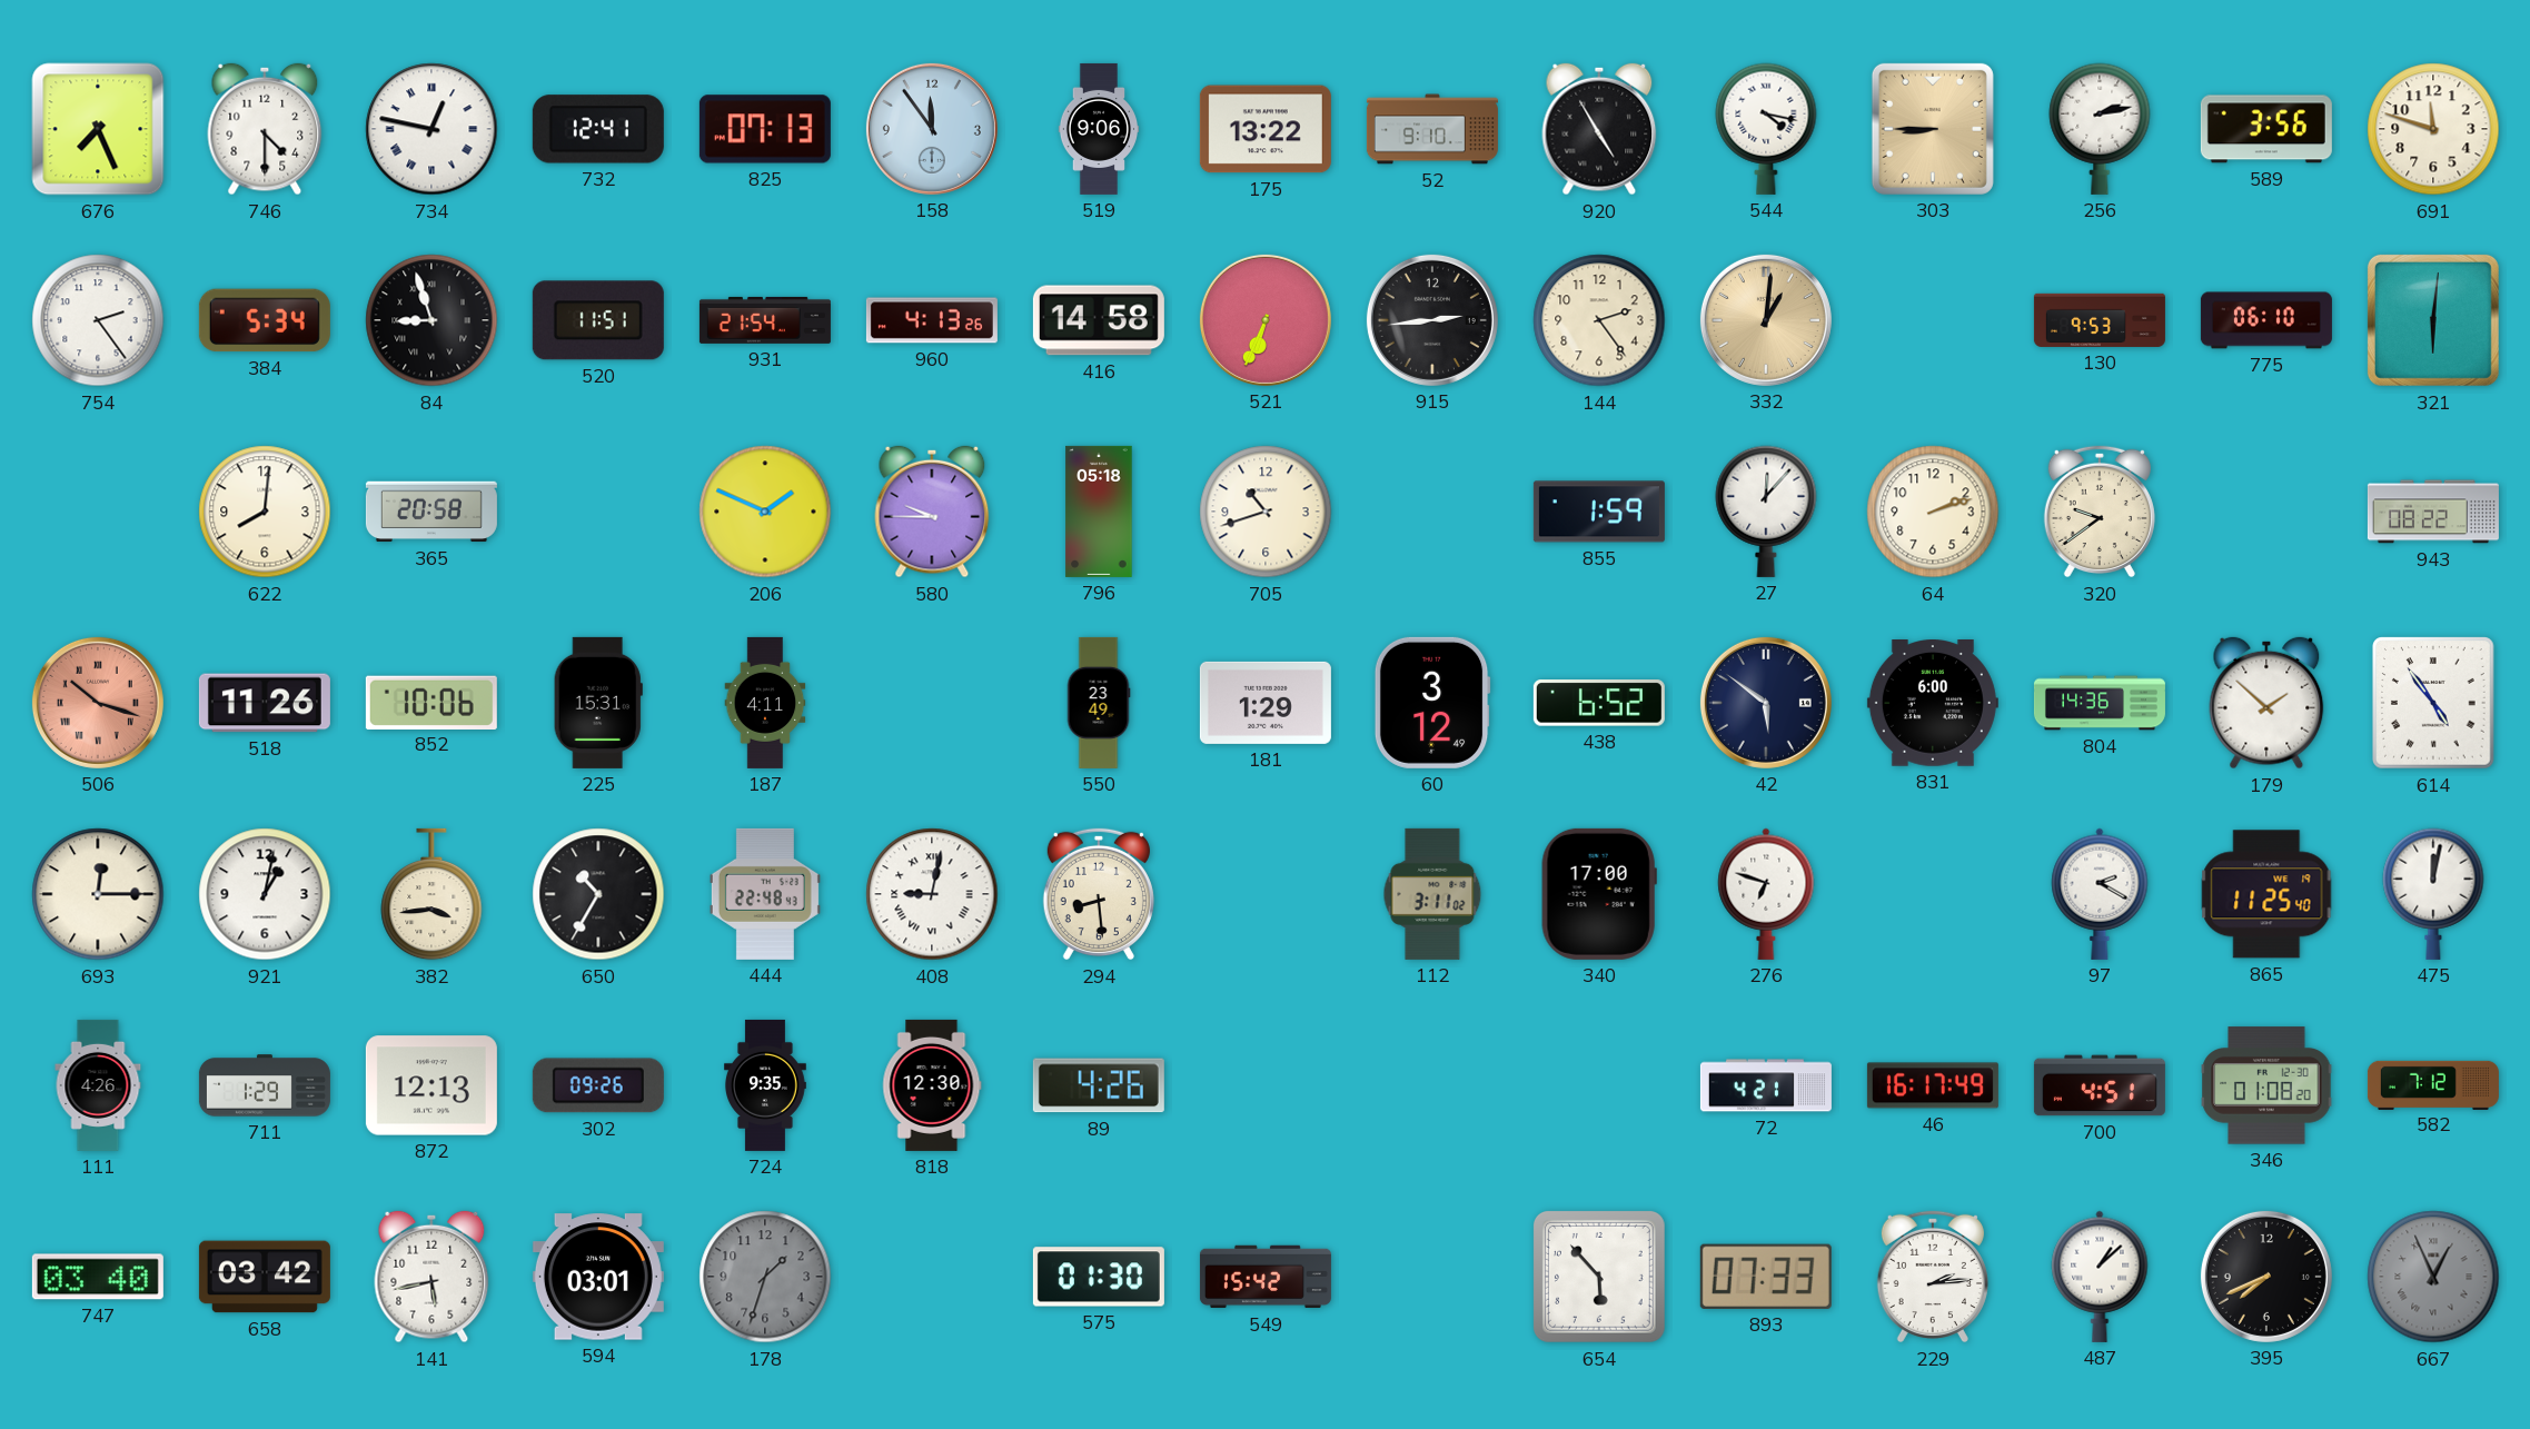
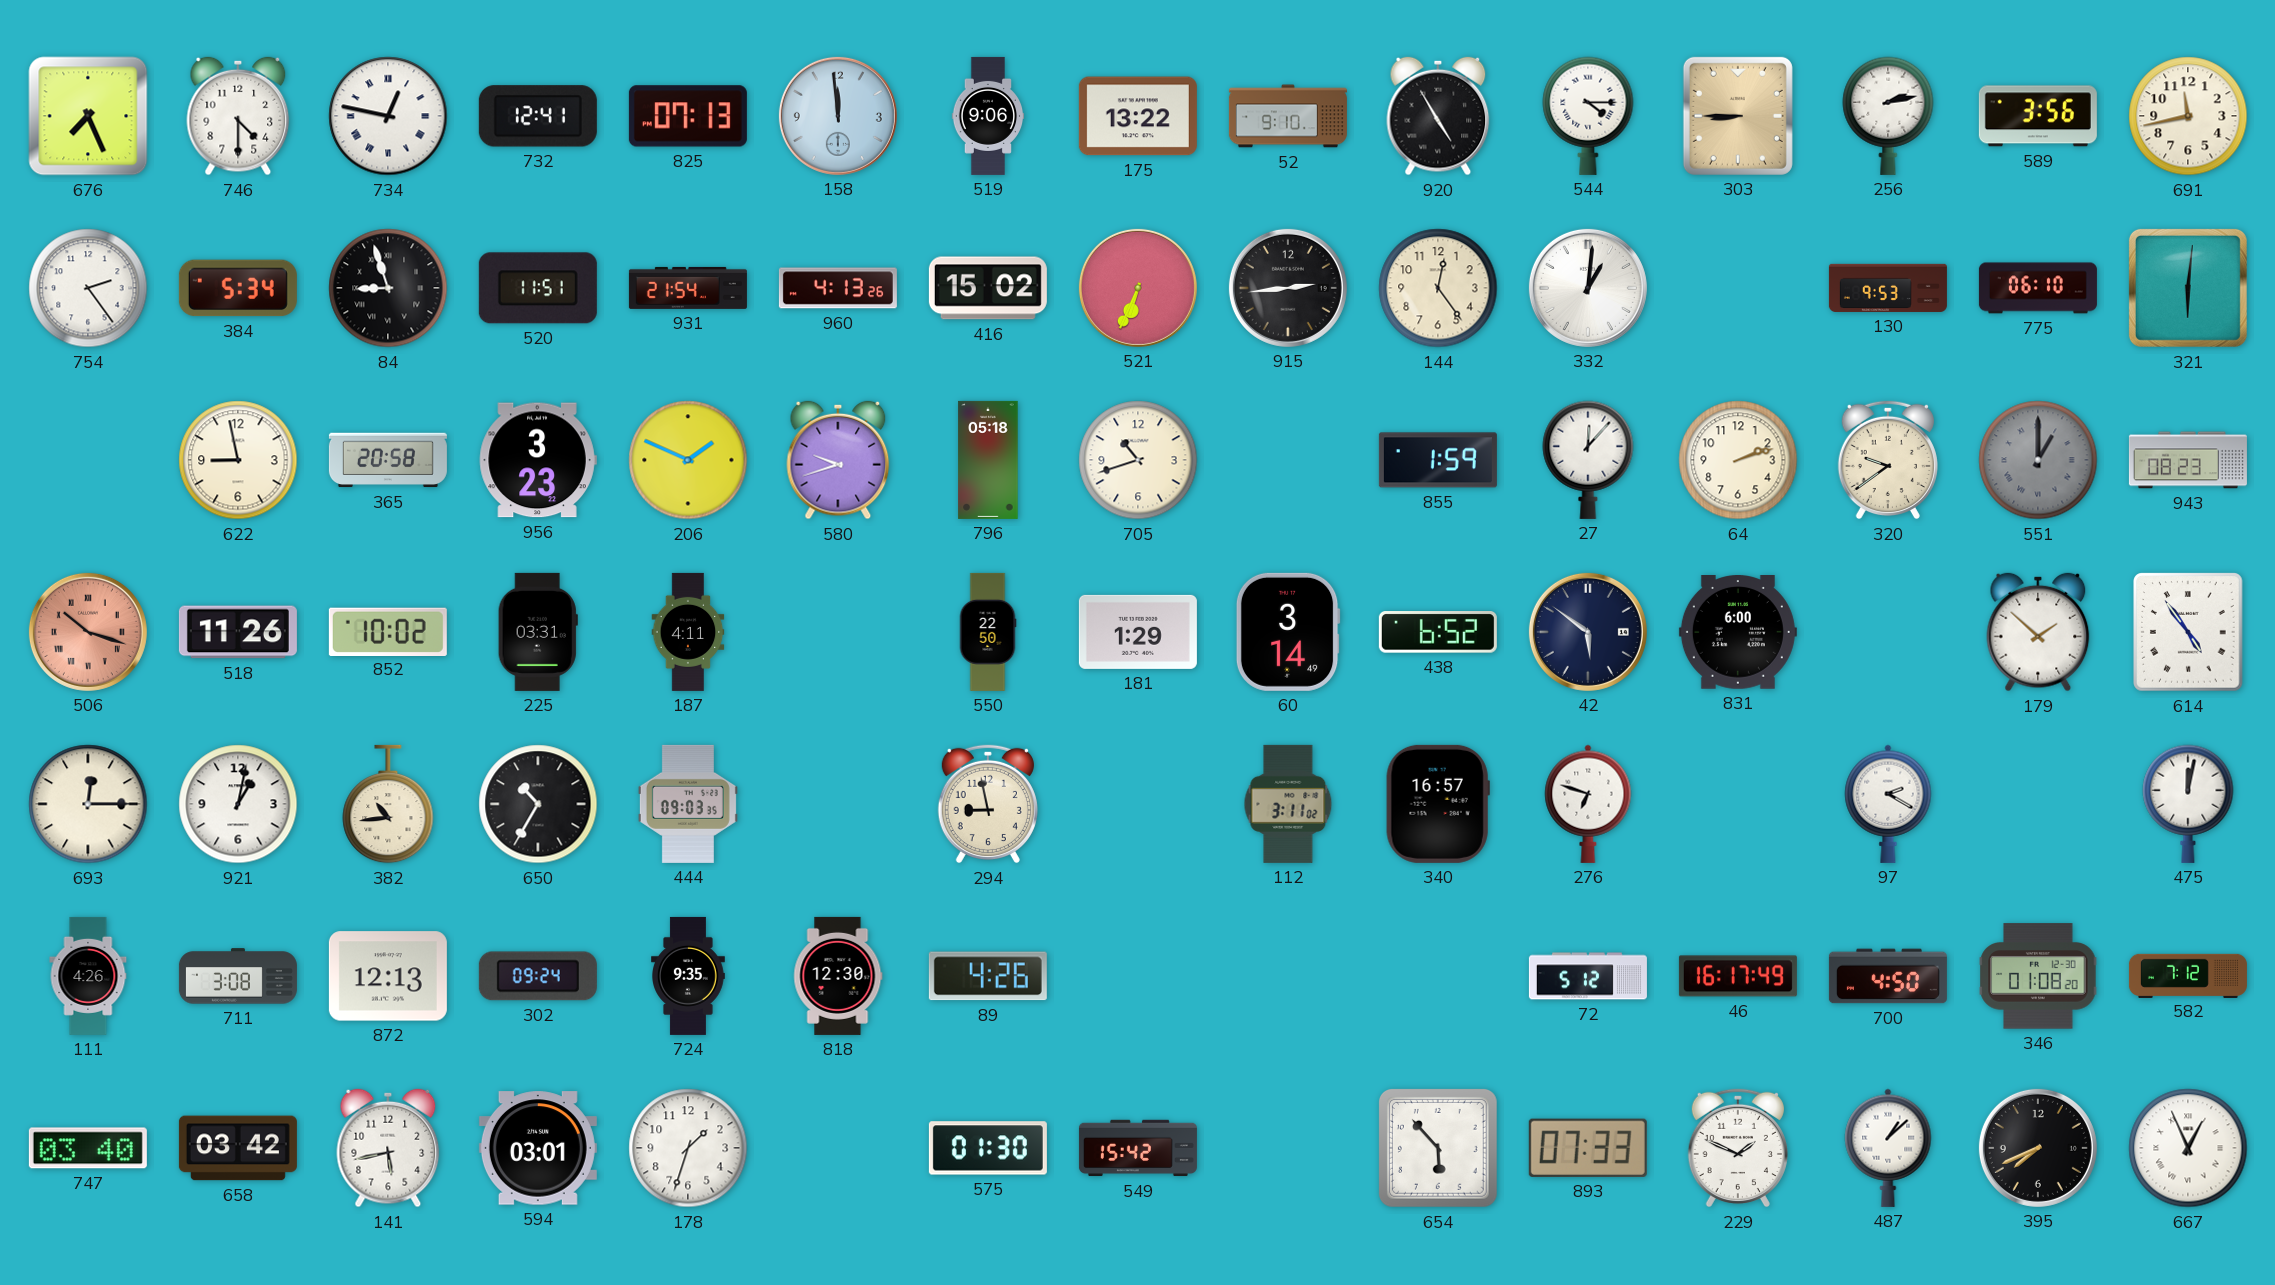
158: 11:54 -> 11:59
544: 4:17 -> 4:15
691: 11:48 -> 11:43
416: 14:58 -> 15:02
144: 2:24 -> 12:24
332 dial: champagne -> white
622: 8:01 -> 8:58
956: none -> 3:23
580: 9:45 -> 9:42
551: none -> 1:00
943: 08:22 -> 08:23
852: 10:06 -> 10:02
225: 15:31 -> 03:31
550: 23:49 -> 22:50
60: 3:12 -> 3:14
804: 14:36 -> none
382: 3:44 -> 10:44
444: 22:48 -> 09:03
408: 9:02 -> none
294: 8:29 -> 8:58
340: 17:00 -> 16:57
865: 11:25 -> none
711: 1:29 -> 3:08
302: 09:26 -> 09:24
72: 4:21 -> 5:12
700: 4:51 -> 4:50
178 dial: grey -> white
229: 2:14 -> 1:49
667 dial: grey -> white
